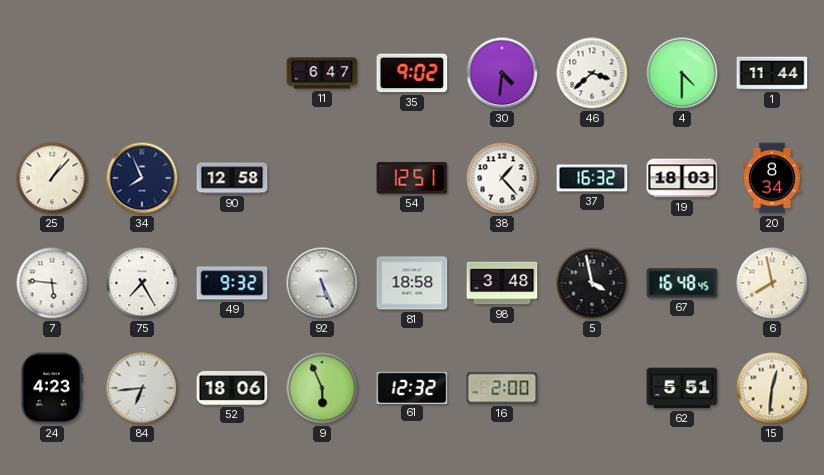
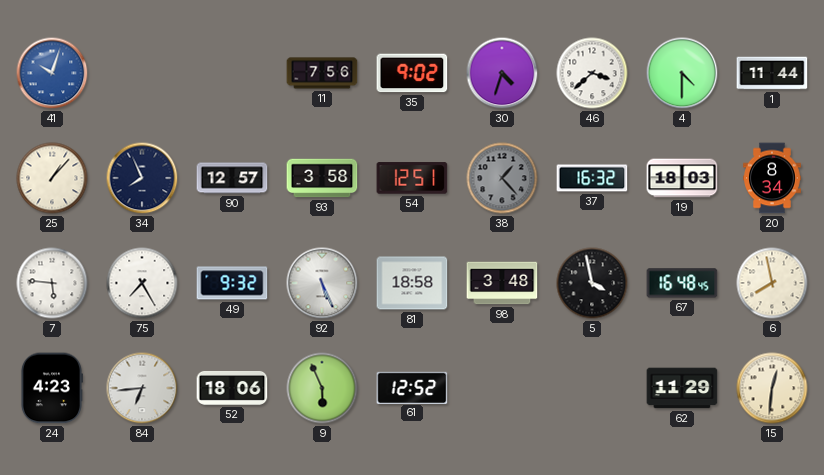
41: none -> 10:03
11: 6:47 -> 7:56
30: 4:31 -> 4:33
90: 12:58 -> 12:57
93: none -> 3:58
38 dial: white -> grey
61: 12:32 -> 12:52
16: 2:00 -> none
62: 5:51 -> 11:29
